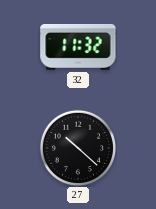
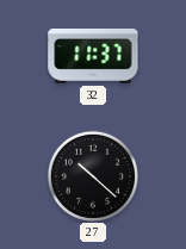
32: 11:32 -> 11:37
